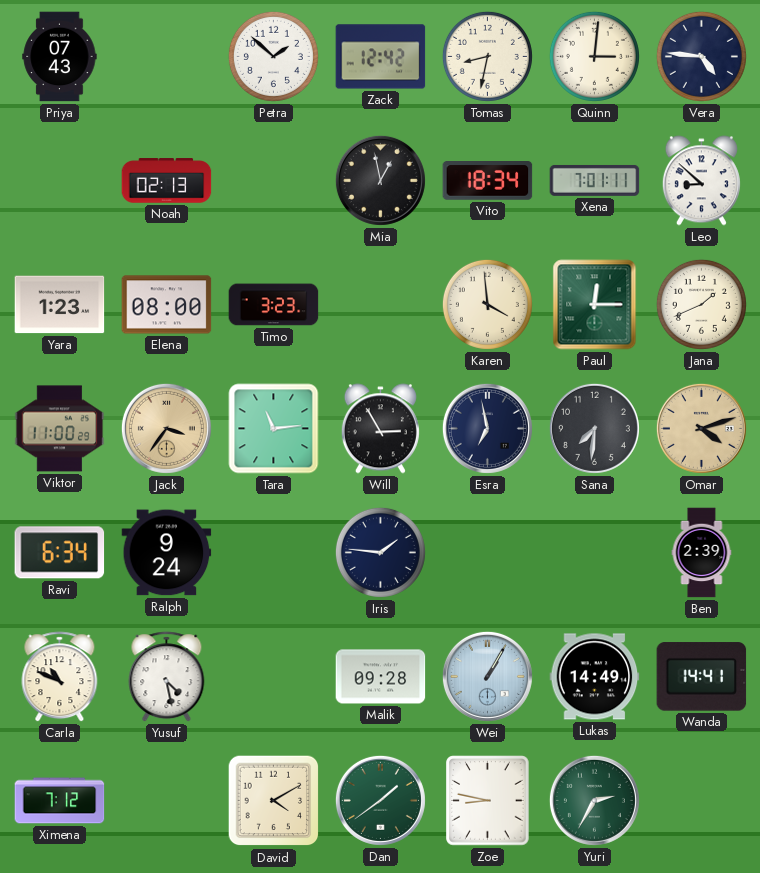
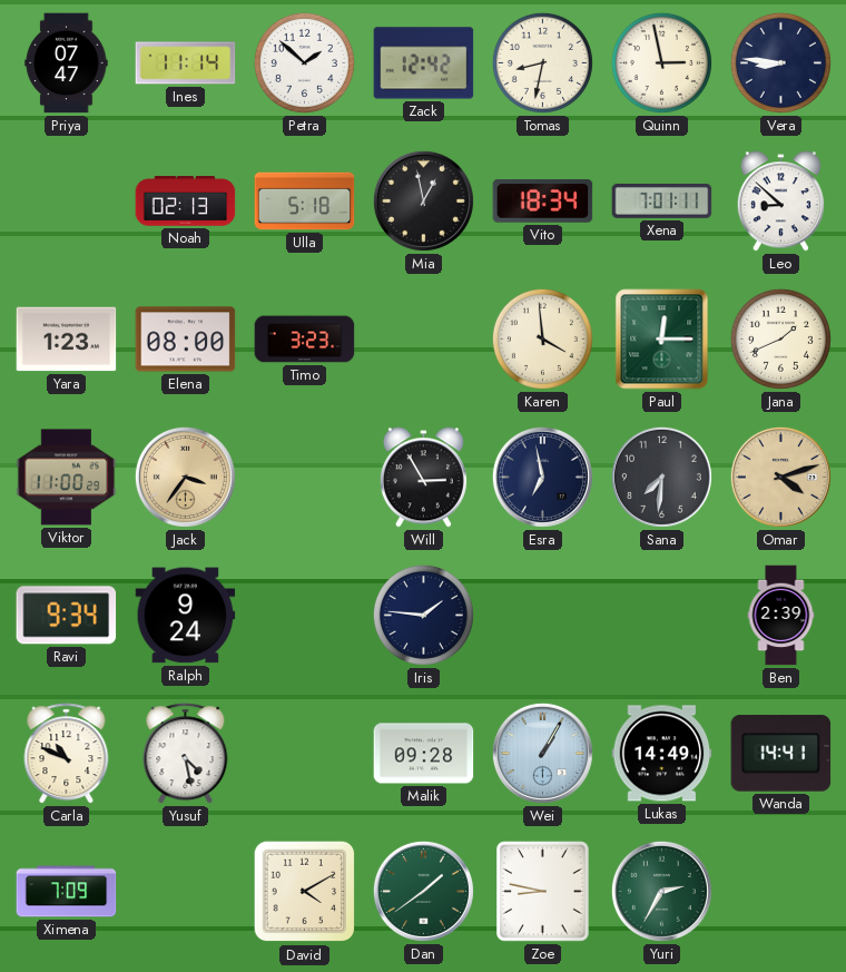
Priya: 07:43 -> 07:47
Ines: none -> 11:14
Quinn: 3:01 -> 2:58
Vera: 4:46 -> 8:46
Ulla: none -> 5:18
Tara: 11:14 -> none
Ravi: 6:34 -> 9:34
Ximena: 7:12 -> 7:09
